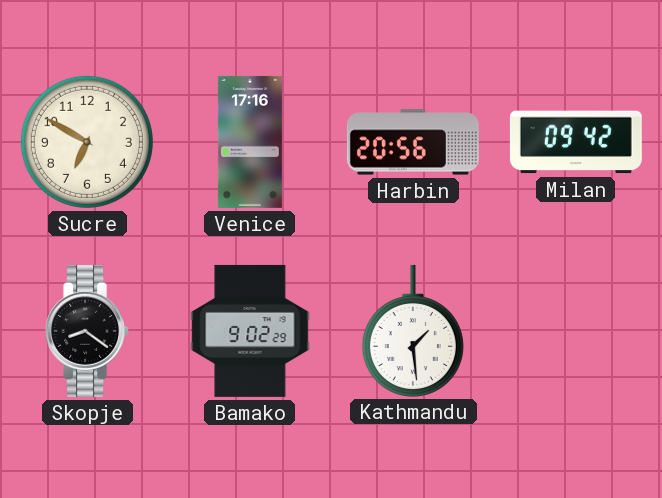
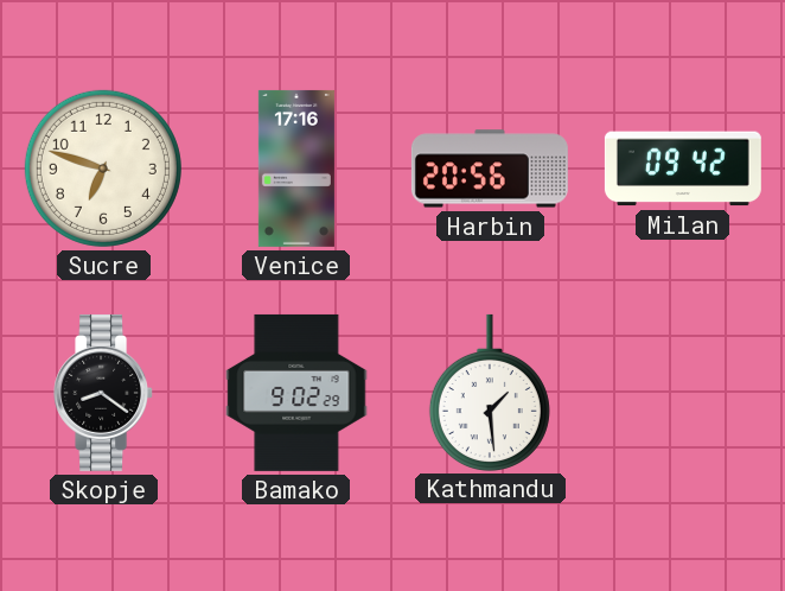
Sucre: 6:50 -> 6:48
